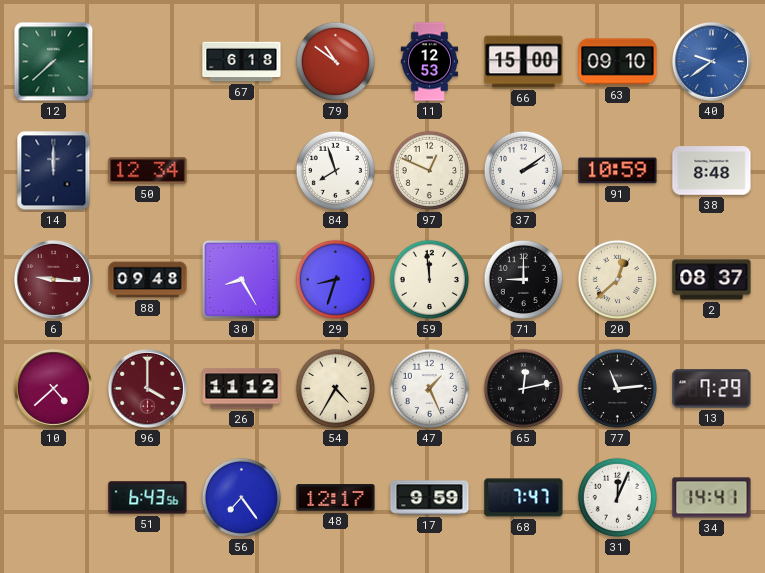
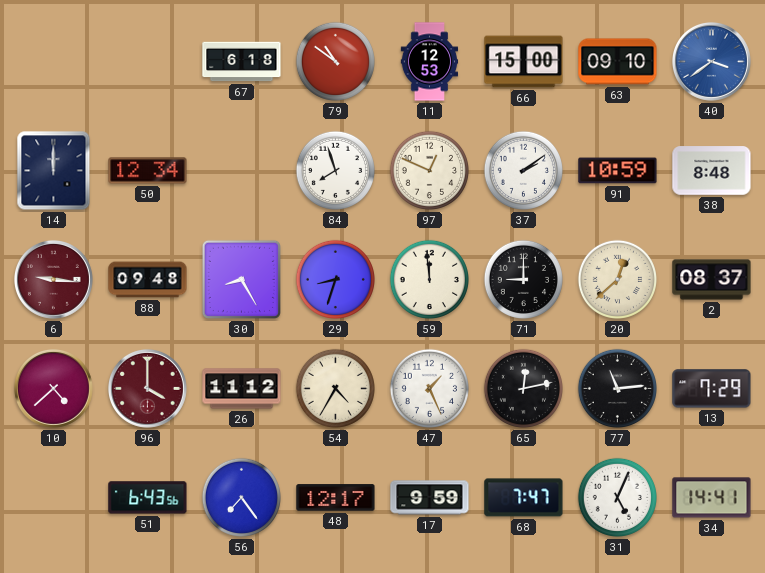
12: 7:38 -> none
40: 9:39 -> 3:39
31: 12:04 -> 5:04
